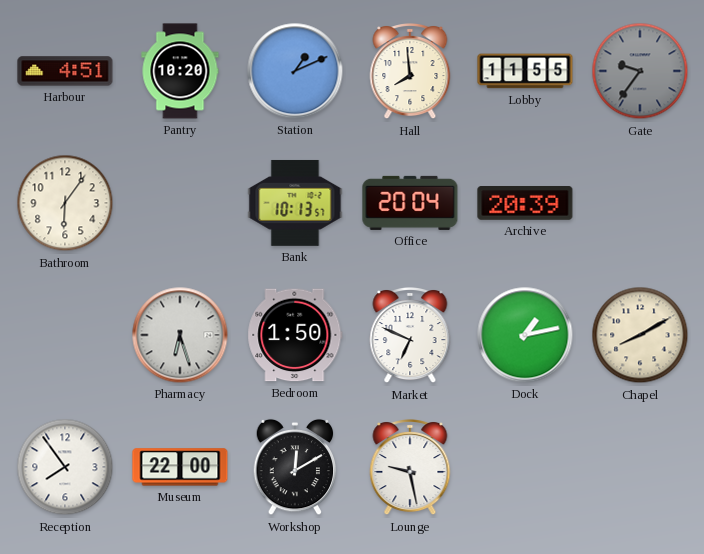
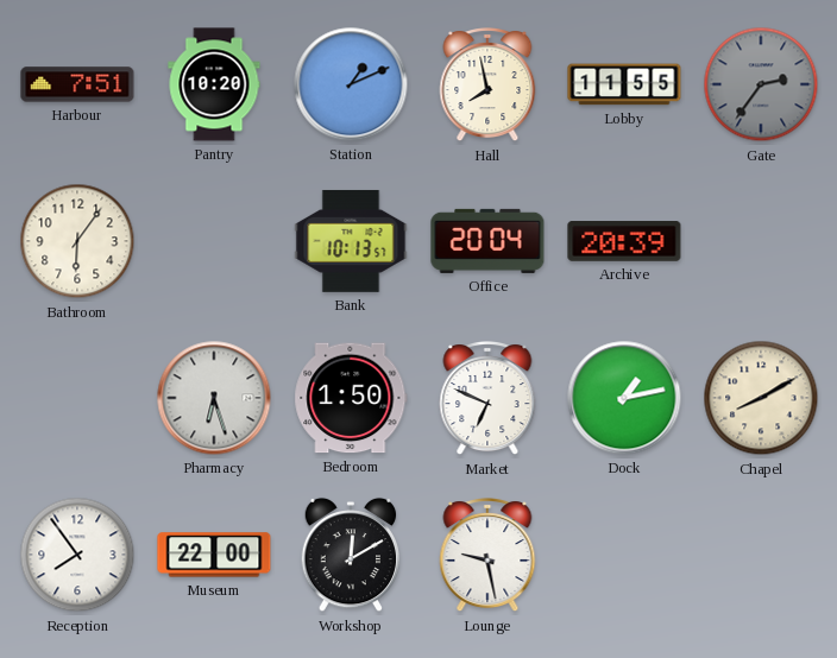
Harbour: 4:51 -> 7:51
Hall: 7:59 -> 7:58
Gate: 9:36 -> 2:36
